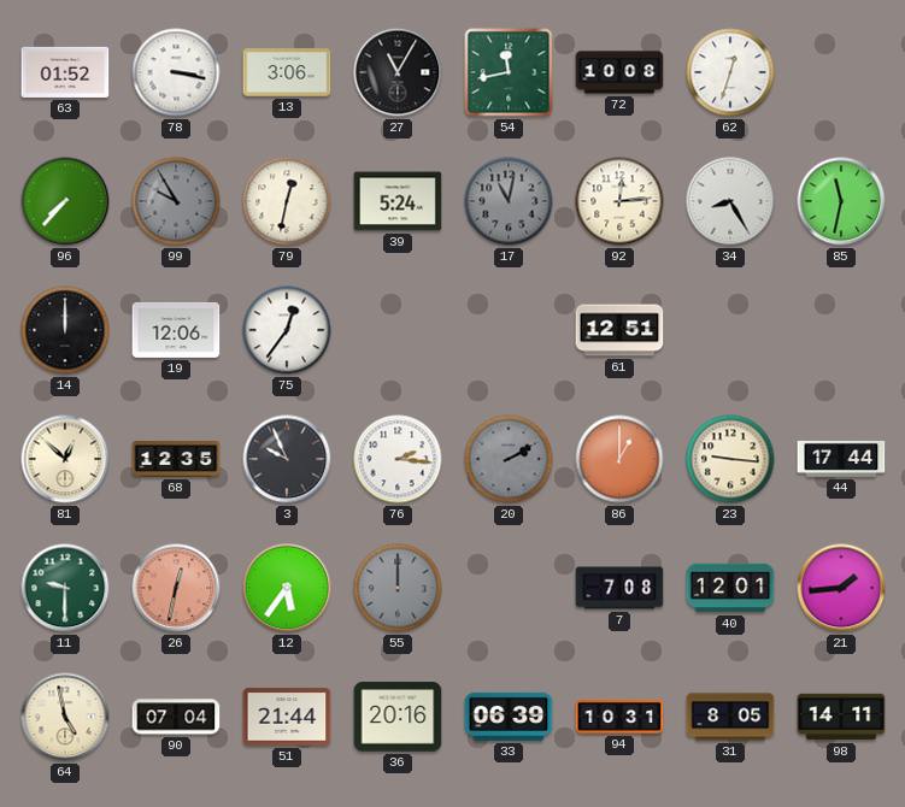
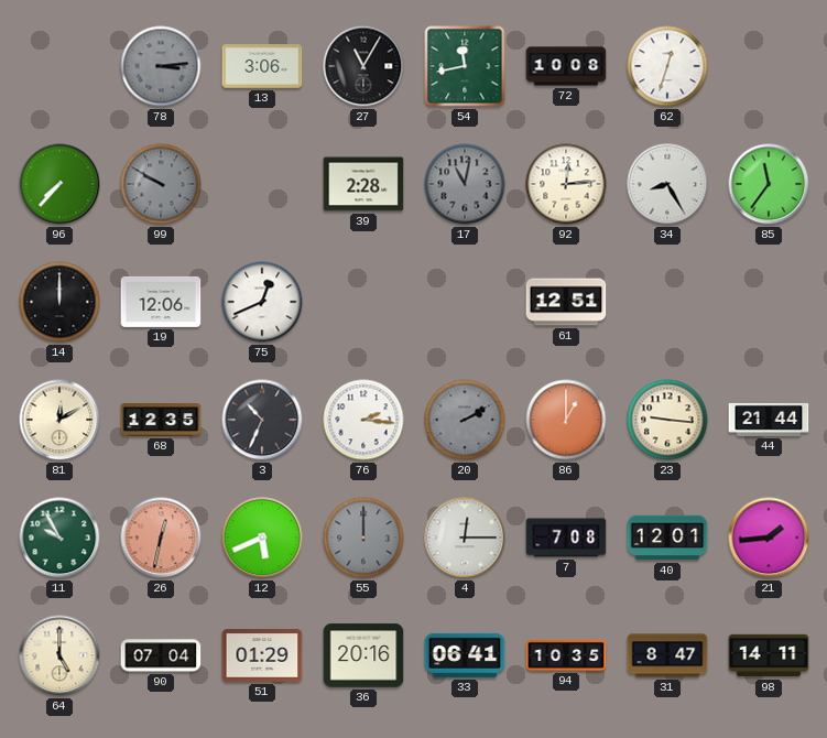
63: 01:52 -> none
78: 3:17 -> 3:14
78 dial: white -> grey
99: 9:55 -> 9:50
79: 12:32 -> none
39: 5:24 -> 2:28
85: 11:32 -> 11:36
75: 12:36 -> 12:41
81: 12:52 -> 12:10
3: 9:56 -> 10:34
44: 17:44 -> 21:44
11: 9:30 -> 9:55
12: 5:36 -> 5:41
4: none -> 12:15
64: 4:58 -> 5:00
51: 21:44 -> 01:29
33: 06:39 -> 06:41
94: 10:31 -> 10:35
31: 8:05 -> 8:47
